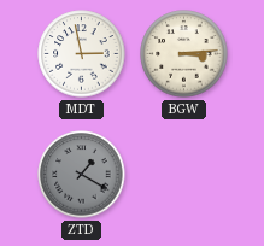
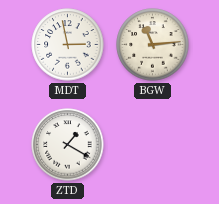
BGW: 3:14 -> 11:14
ZTD dial: grey -> white
